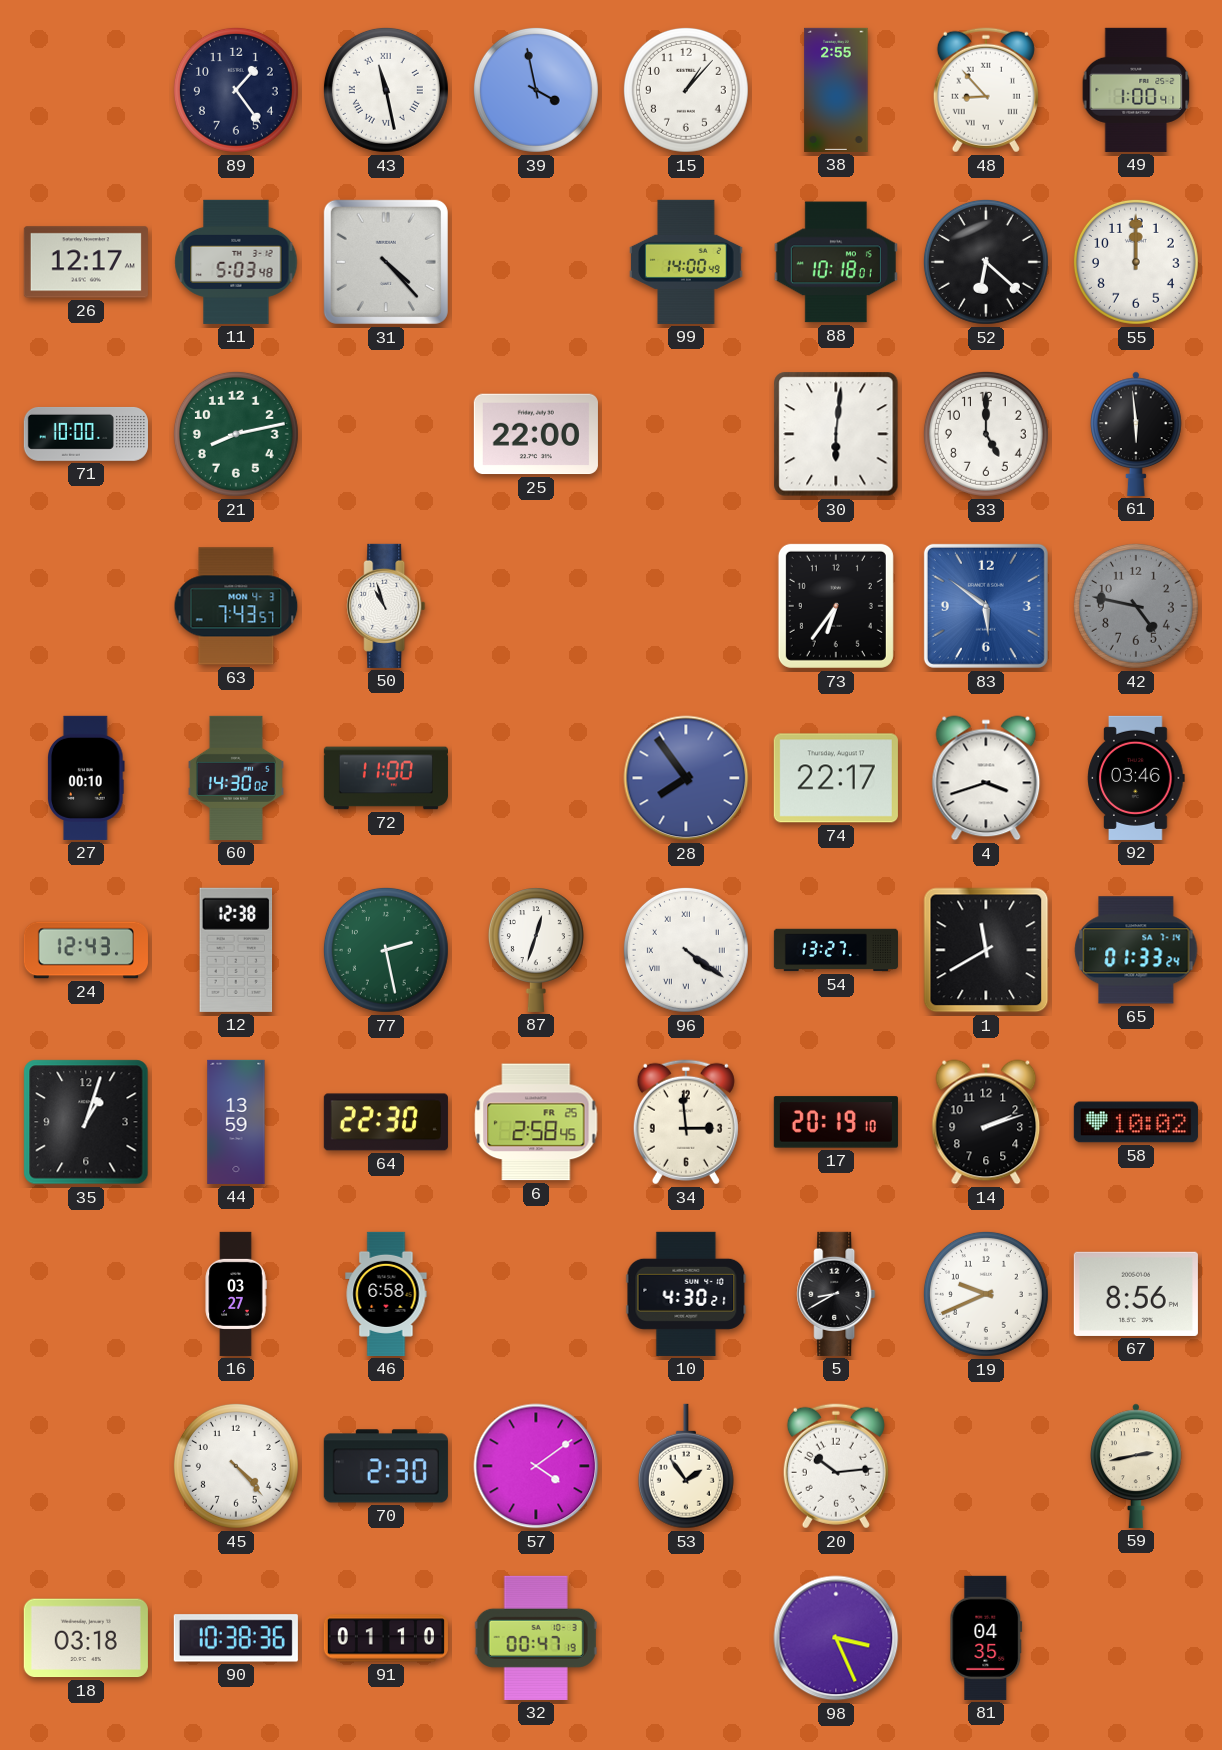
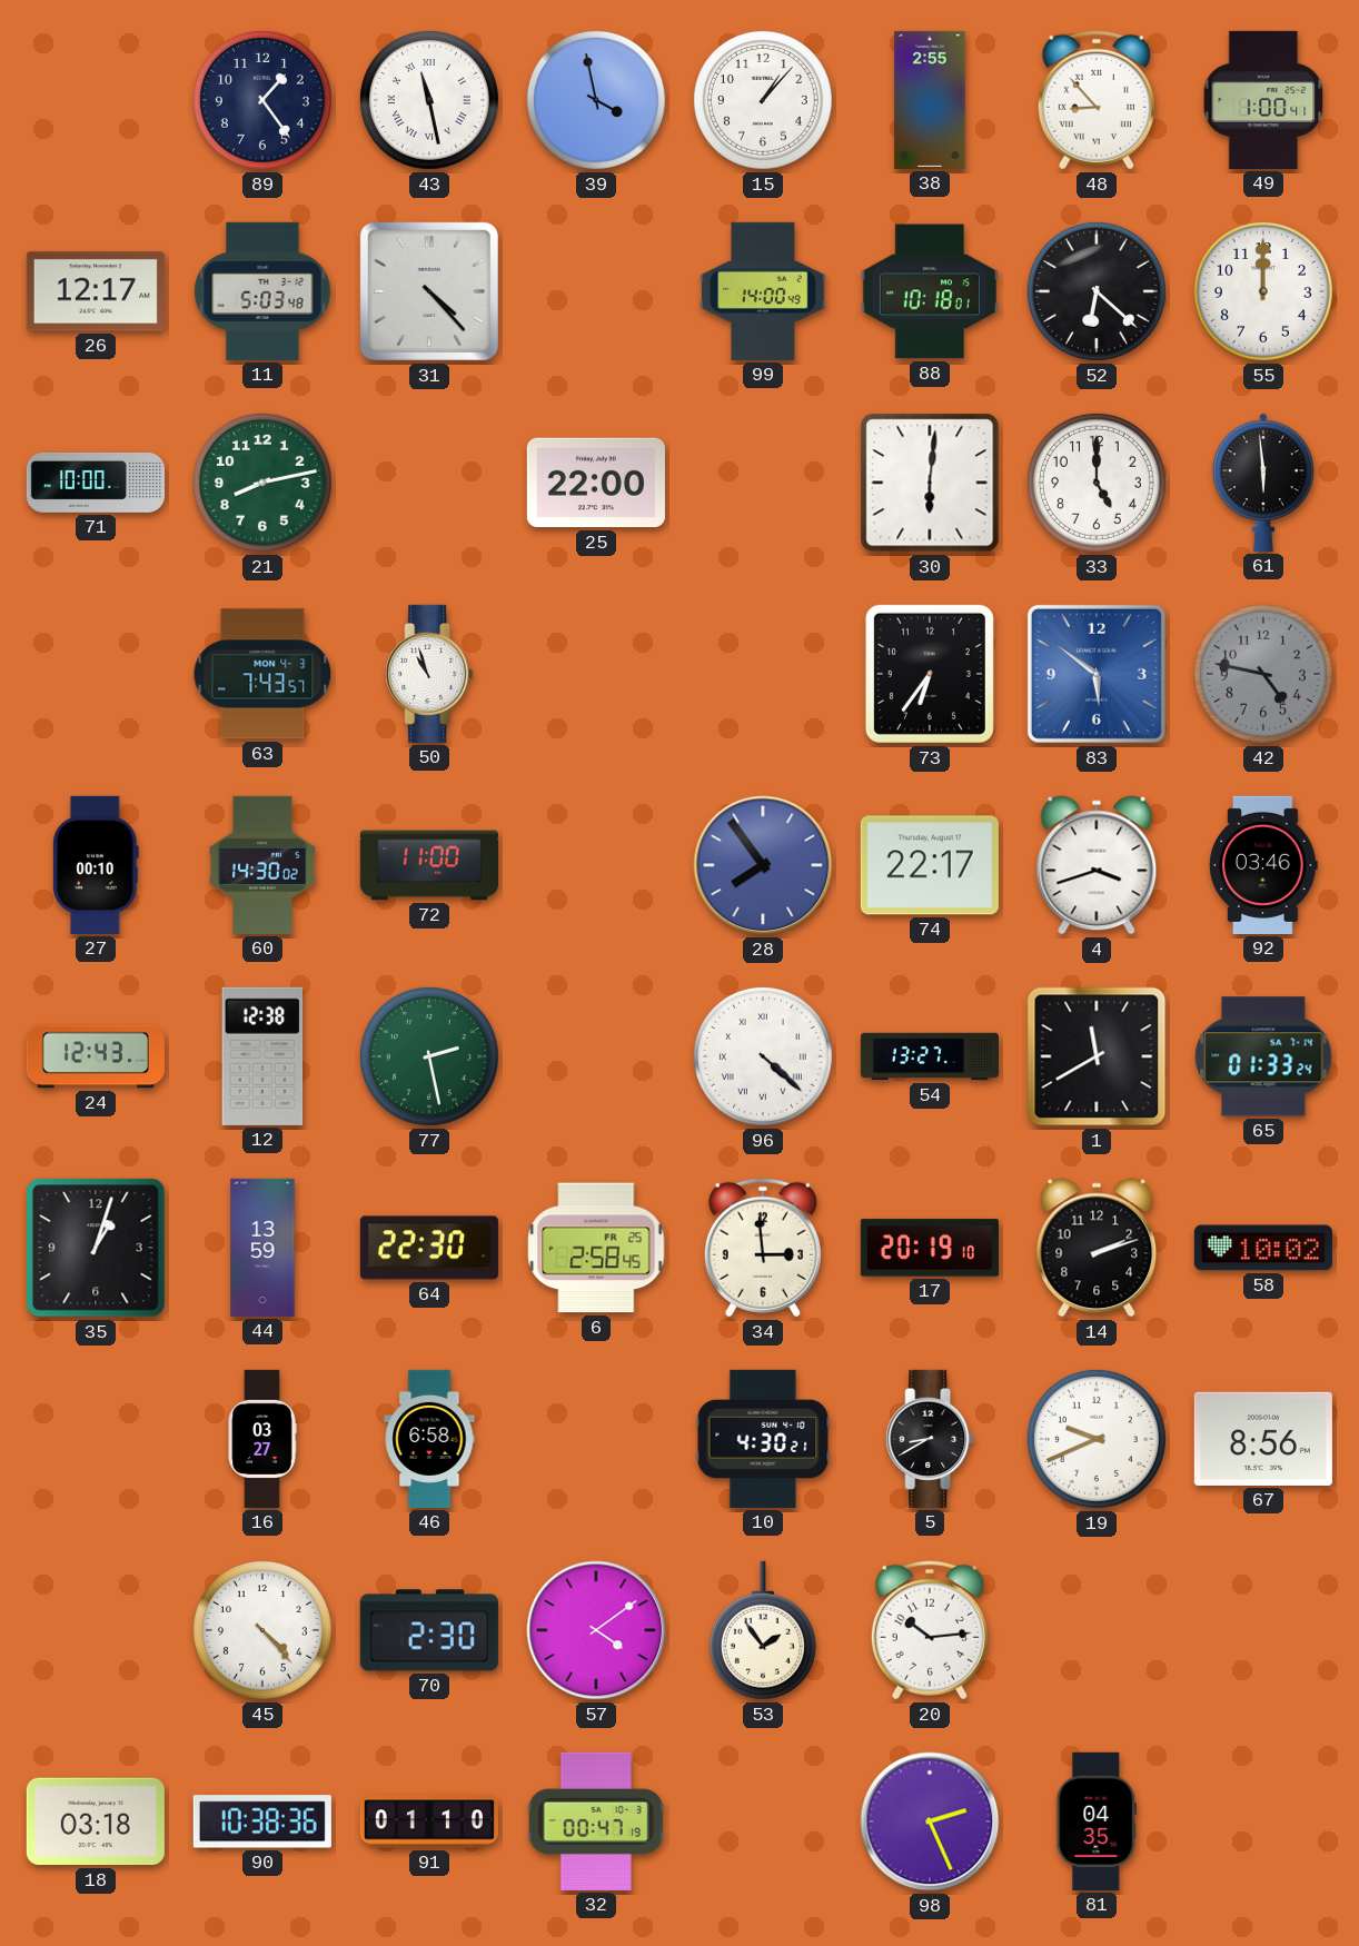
87: 12:33 -> none
96: 4:21 -> 4:22
59: 2:43 -> none
98: 3:26 -> 2:26
